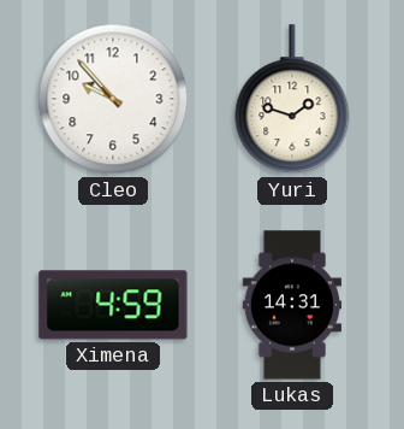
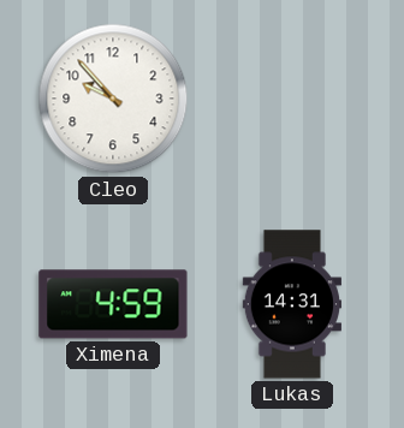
Yuri: 1:48 -> none
